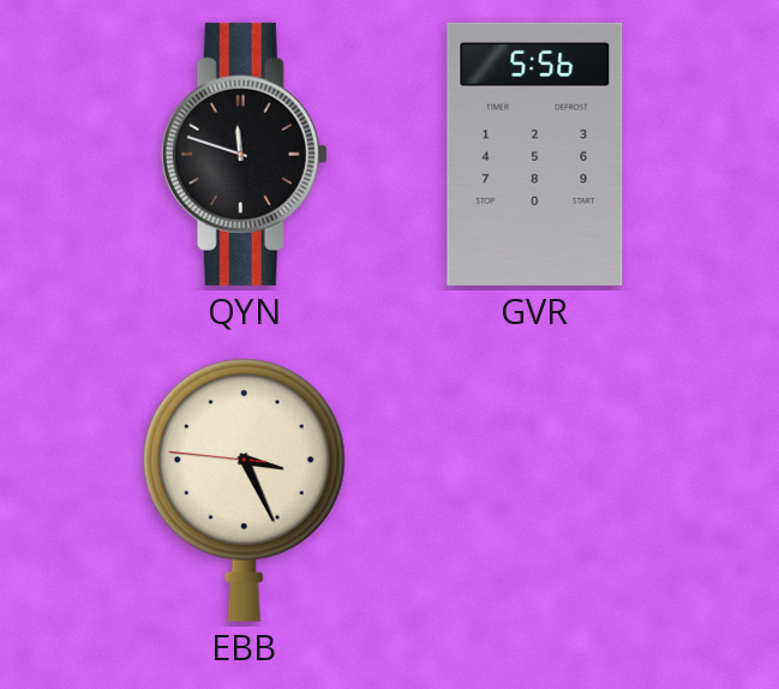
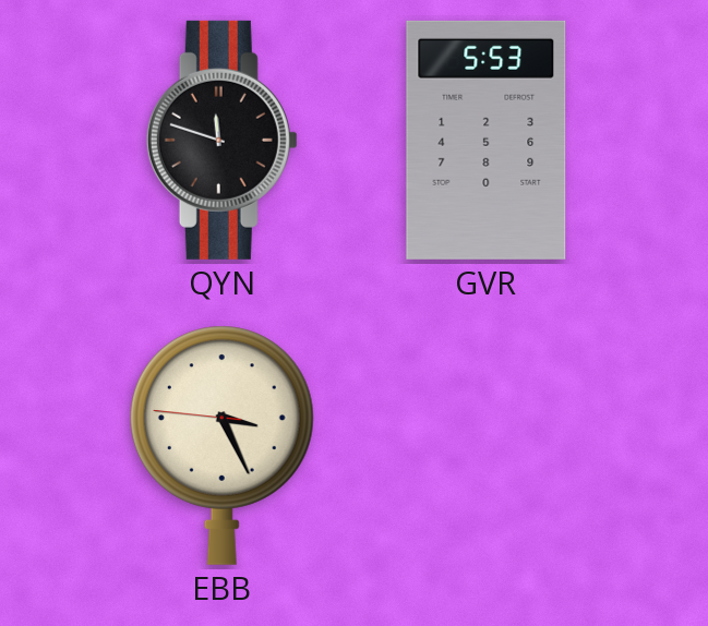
GVR: 5:56 -> 5:53
